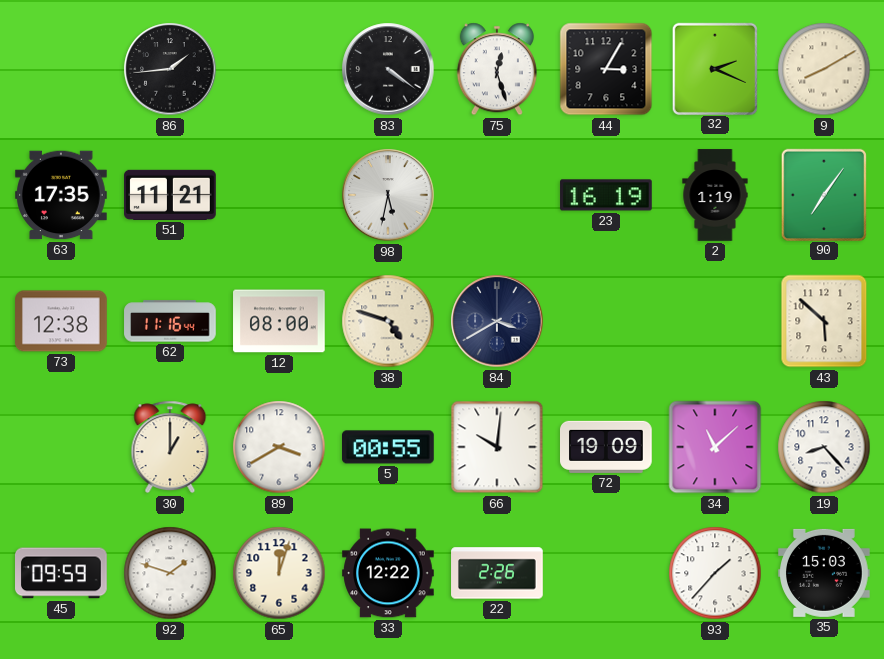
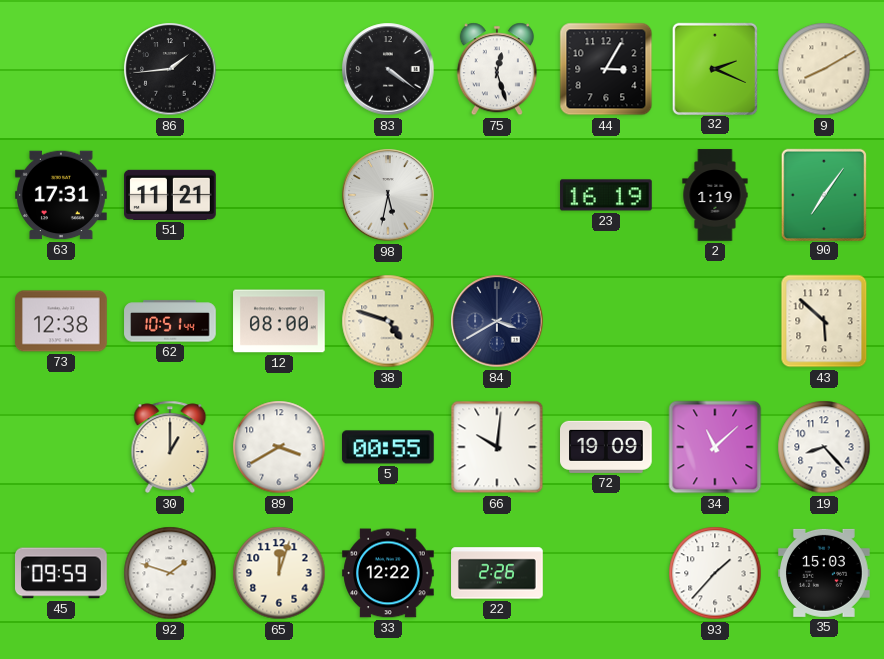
63: 17:35 -> 17:31
62: 11:16 -> 10:51
